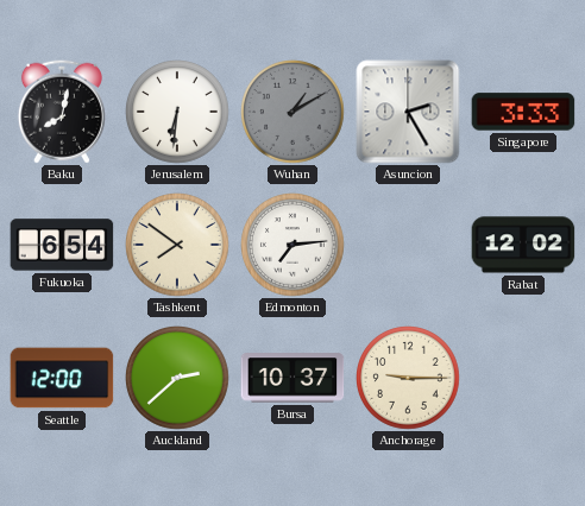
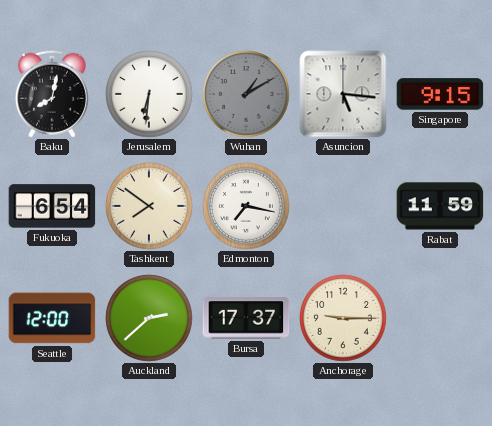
Asuncion: 2:25 -> 5:16
Singapore: 3:33 -> 9:15
Edmonton: 7:14 -> 7:17
Rabat: 12:02 -> 11:59
Bursa: 10:37 -> 17:37
